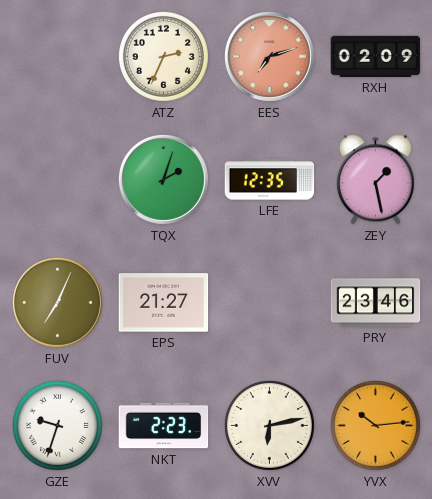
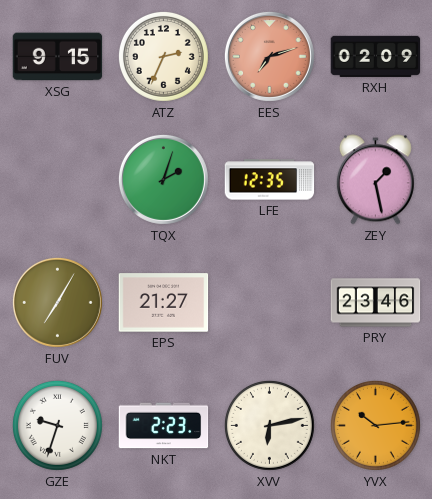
XSG: none -> 9:15
FUV: 7:04 -> 7:05
